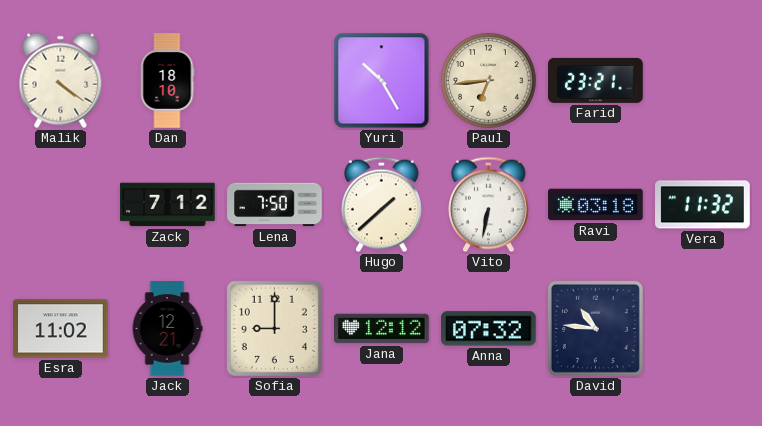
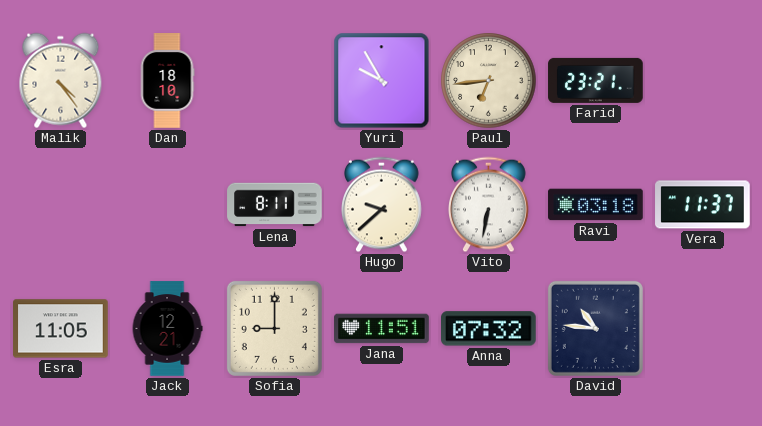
Malik: 4:21 -> 4:24
Yuri: 10:25 -> 9:55
Zack: 7:12 -> none
Lena: 7:50 -> 8:11
Hugo: 1:38 -> 9:38
Vera: 11:32 -> 11:37
Esra: 11:02 -> 11:05
Jana: 12:12 -> 11:51
